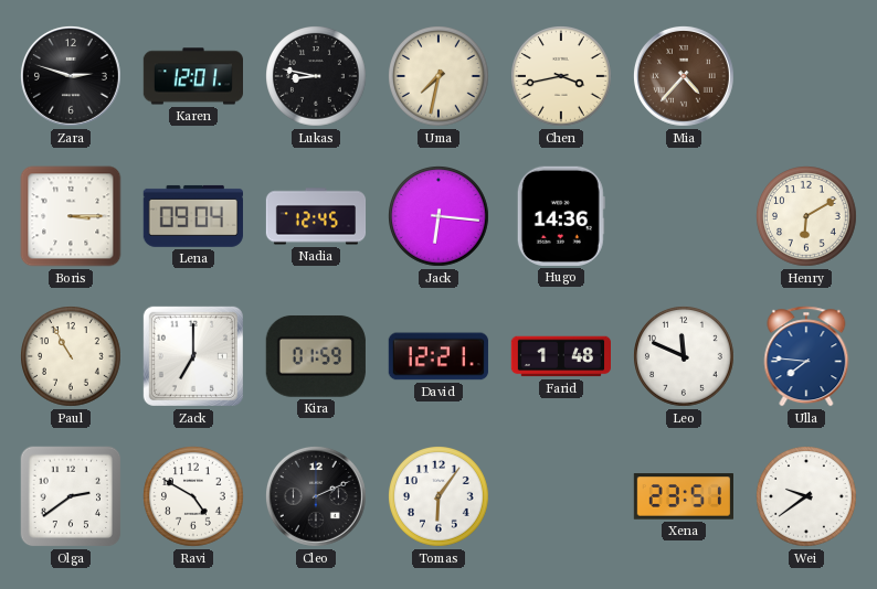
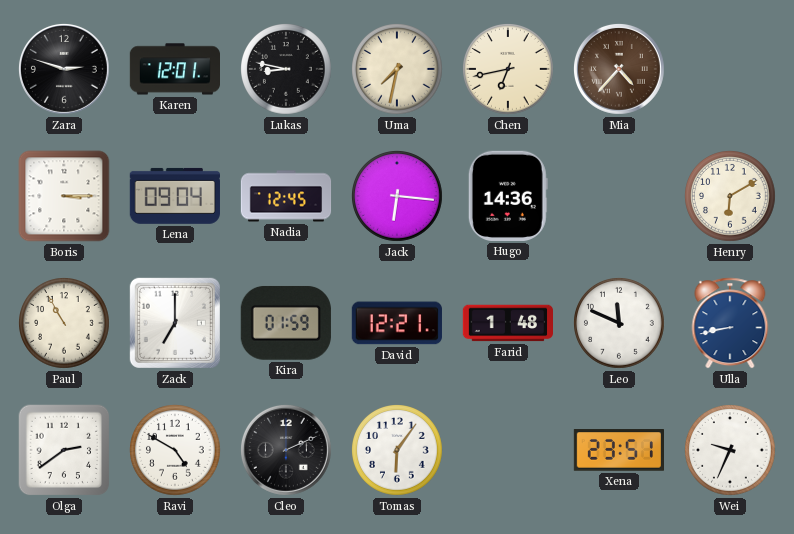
Chen: 3:43 -> 6:43
Ulla: 7:46 -> 8:43
Wei: 9:39 -> 9:34
